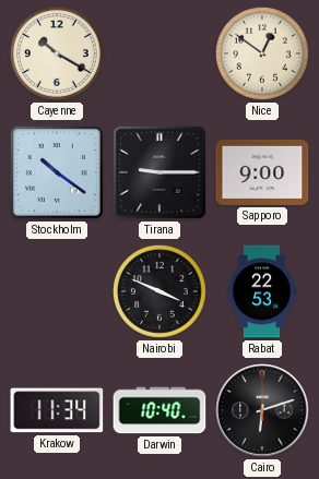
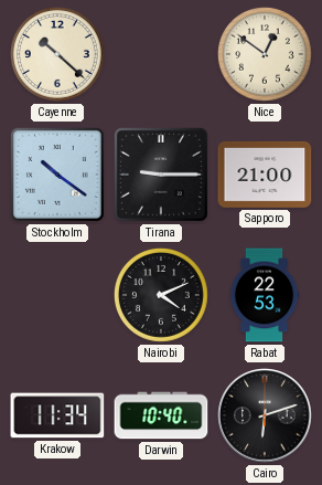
Cayenne: 10:20 -> 10:22
Sapporo: 9:00 -> 21:00
Nairobi: 3:49 -> 4:11
